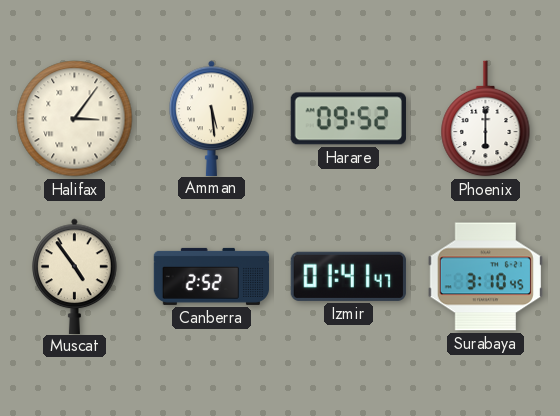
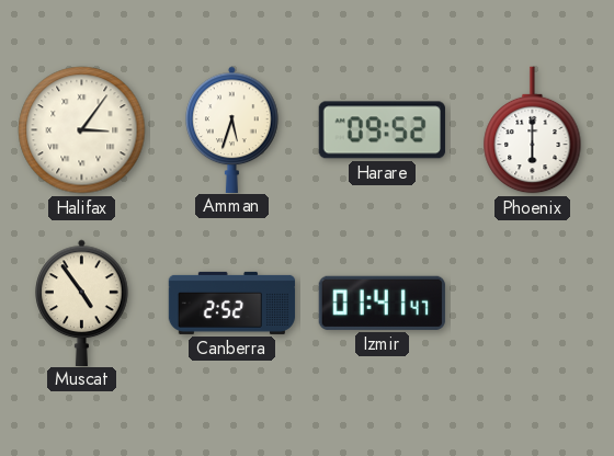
Amman: 5:29 -> 5:33
Surabaya: 3:10 -> none
